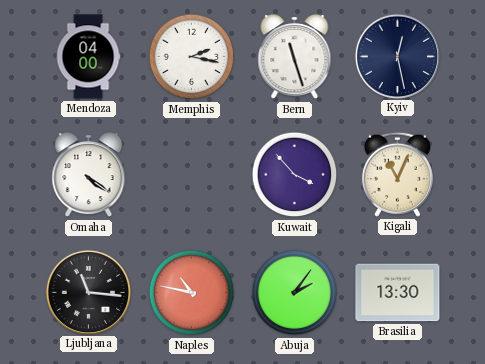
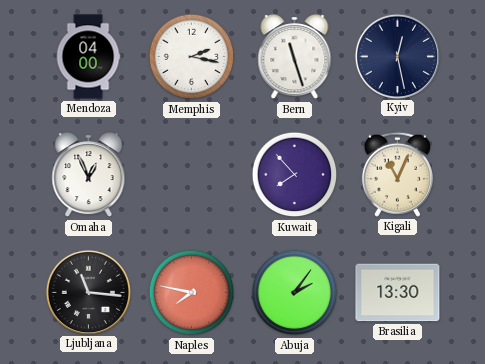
Omaha: 4:21 -> 12:56
Kuwait: 3:53 -> 7:53
Naples: 10:47 -> 7:47
